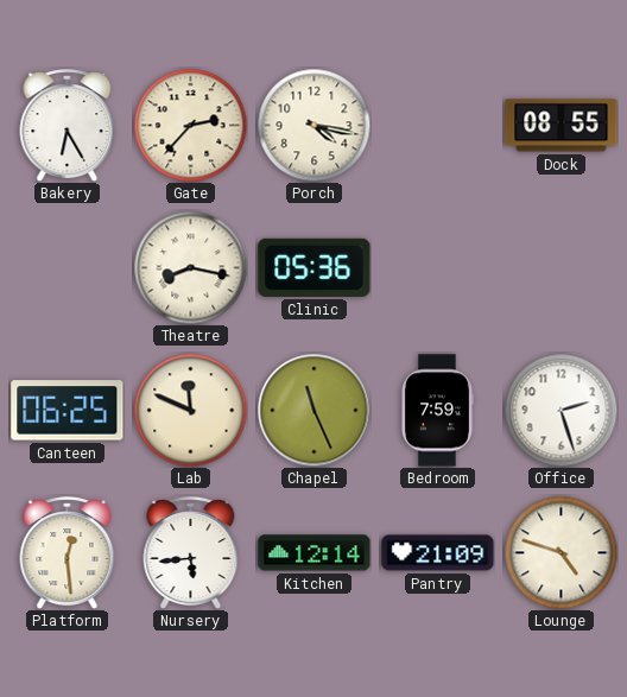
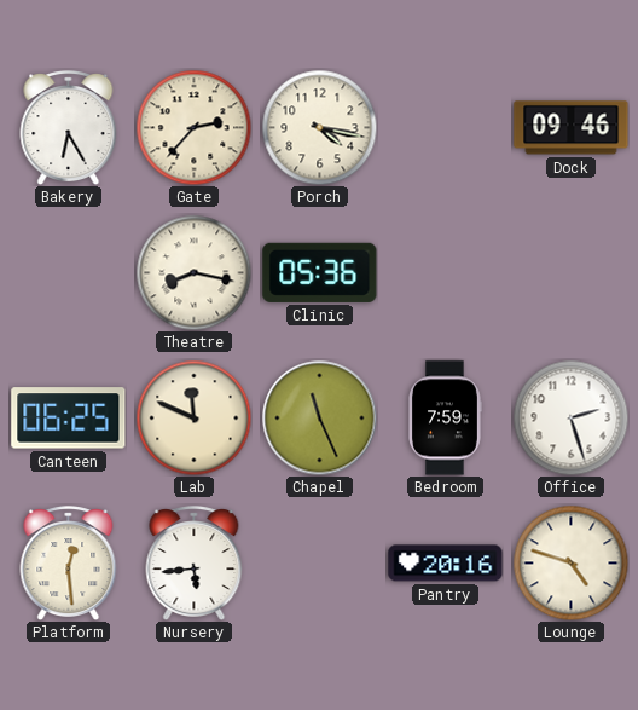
Dock: 08:55 -> 09:46
Kitchen: 12:14 -> none
Pantry: 21:09 -> 20:16
